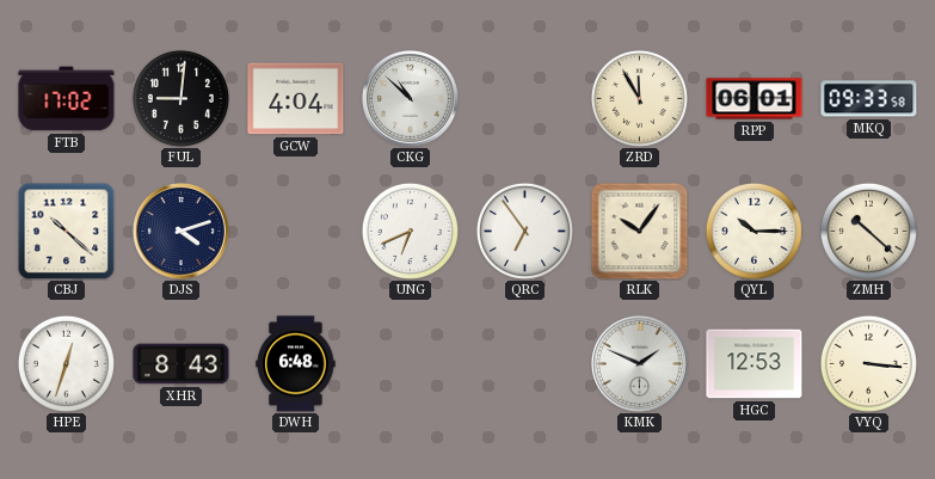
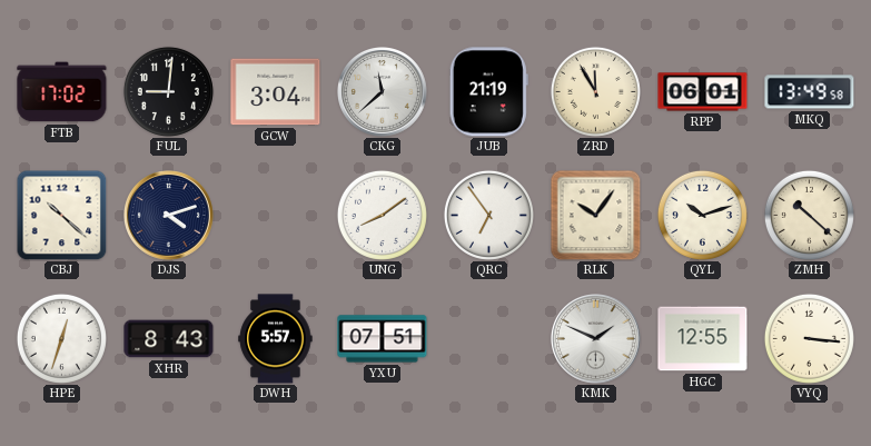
GCW: 4:04 -> 3:04
CKG: 10:52 -> 11:38
JUB: none -> 21:19
MKQ: 09:33 -> 13:49
UNG: 6:41 -> 8:09
QYL: 10:15 -> 10:12
DWH: 6:48 -> 5:57
YXU: none -> 07:51
HGC: 12:53 -> 12:55
